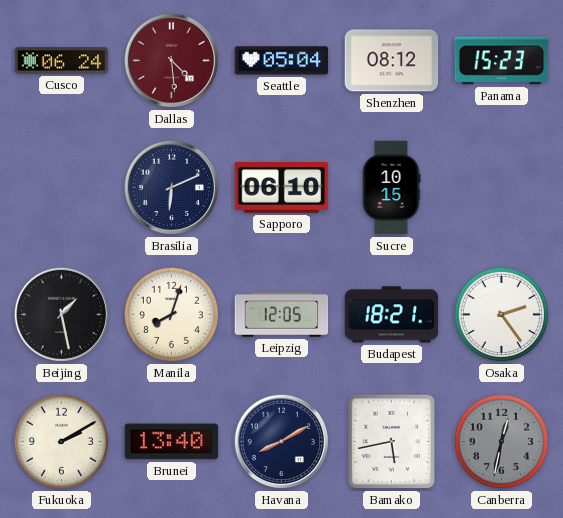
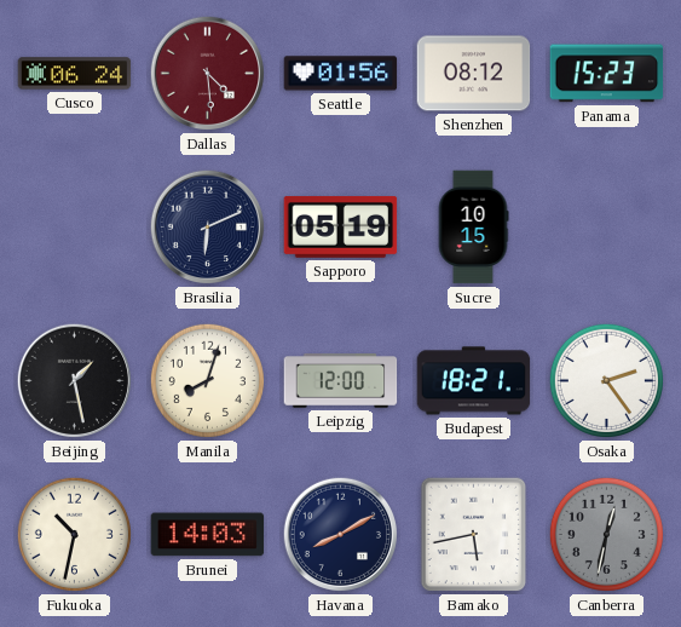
Seattle: 05:04 -> 01:56
Sapporo: 06:10 -> 05:19
Leipzig: 12:05 -> 12:00
Fukuoka: 2:10 -> 10:32
Brunei: 13:40 -> 14:03
